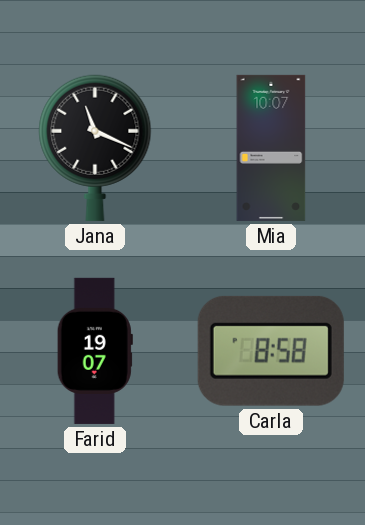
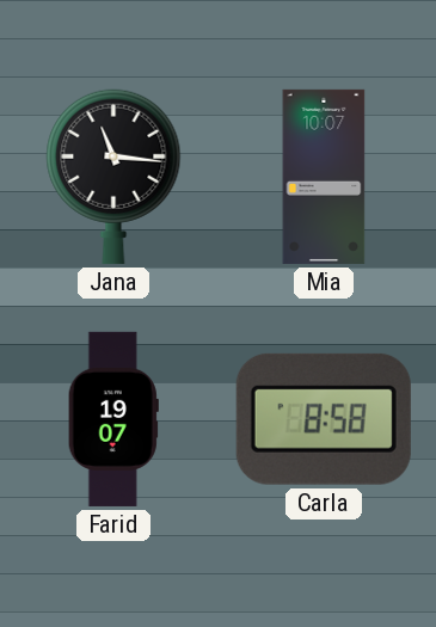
Jana: 11:19 -> 11:16
